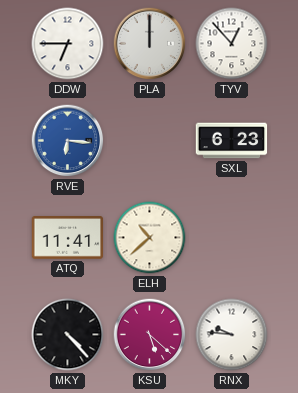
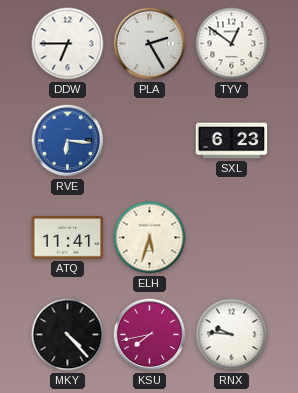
PLA: 12:00 -> 2:25
TYV: 12:53 -> 12:51
ELH: 10:38 -> 5:33
KSU: 5:22 -> 7:43
